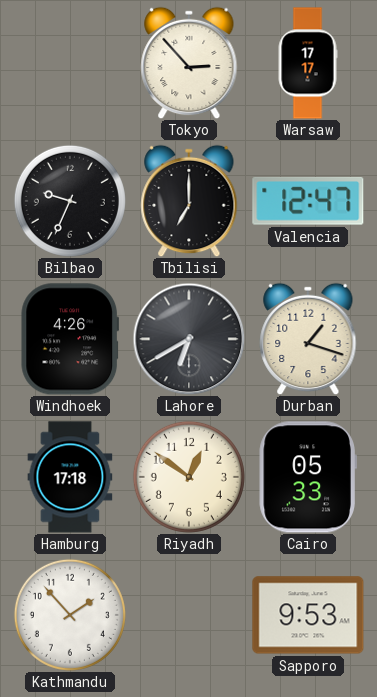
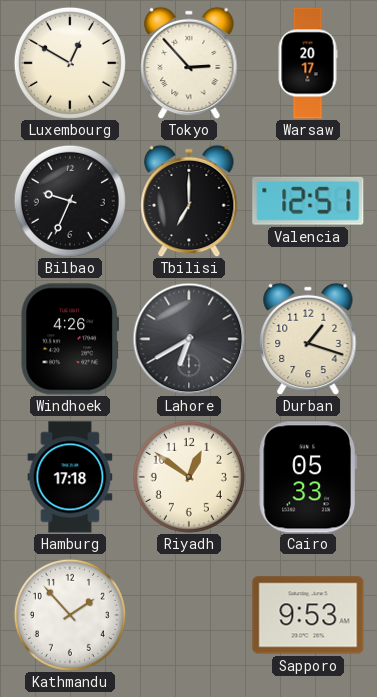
Luxembourg: none -> 12:50
Warsaw: 17:17 -> 20:17
Valencia: 12:47 -> 12:51
